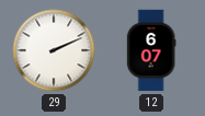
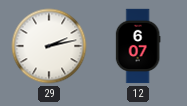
29: 2:11 -> 2:13
